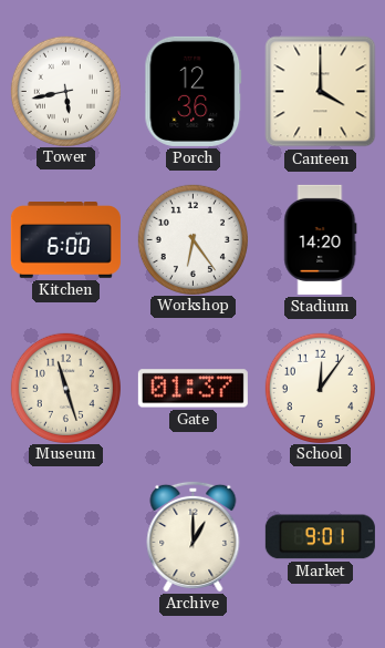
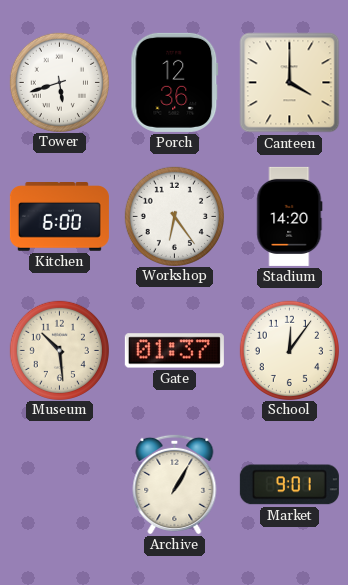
Tower: 5:43 -> 5:42
Museum: 11:27 -> 10:29
Archive: 1:00 -> 1:05
